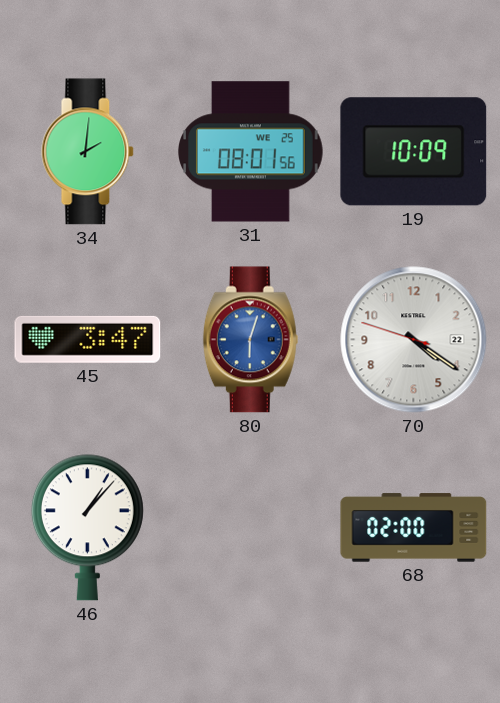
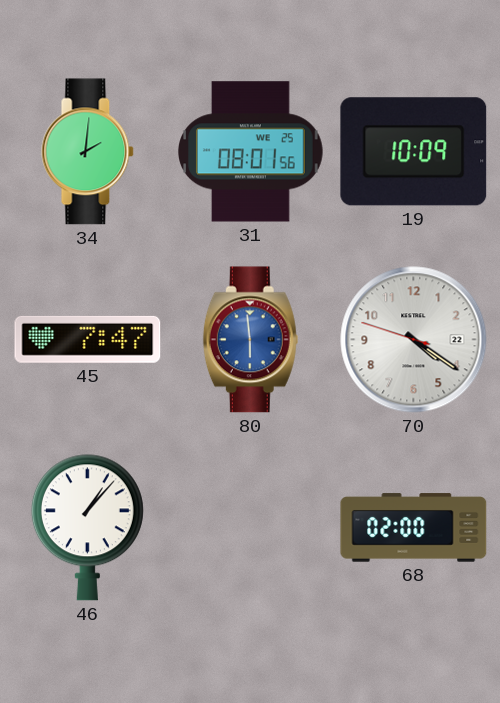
45: 3:47 -> 7:47
80: 6:03 -> 5:59
